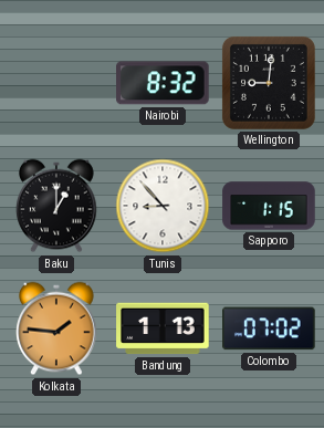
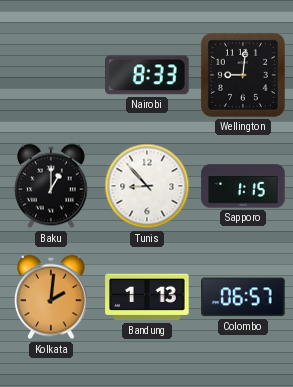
Nairobi: 8:32 -> 8:33
Kolkata: 1:46 -> 2:01
Colombo: 07:02 -> 06:57
